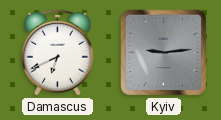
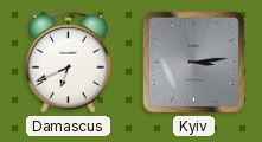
Kyiv: 9:14 -> 3:14
